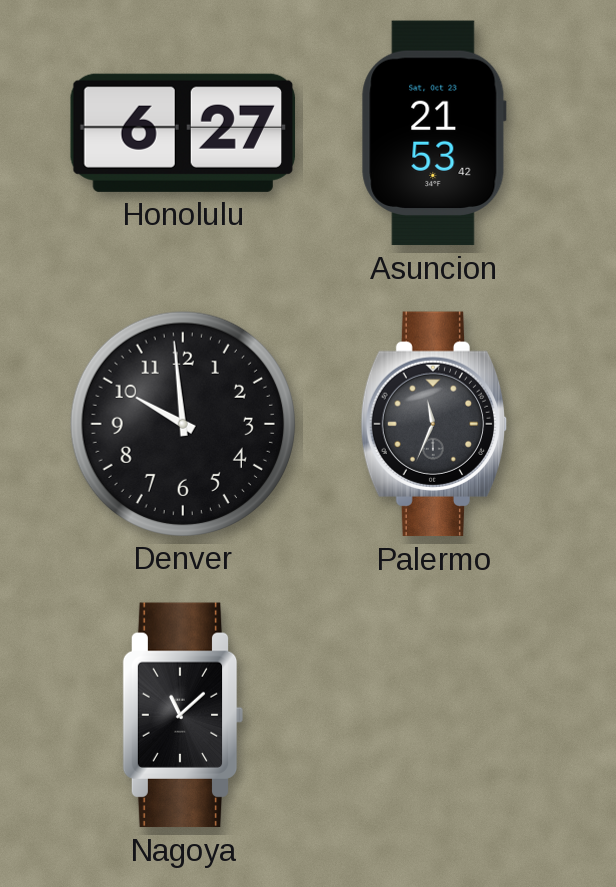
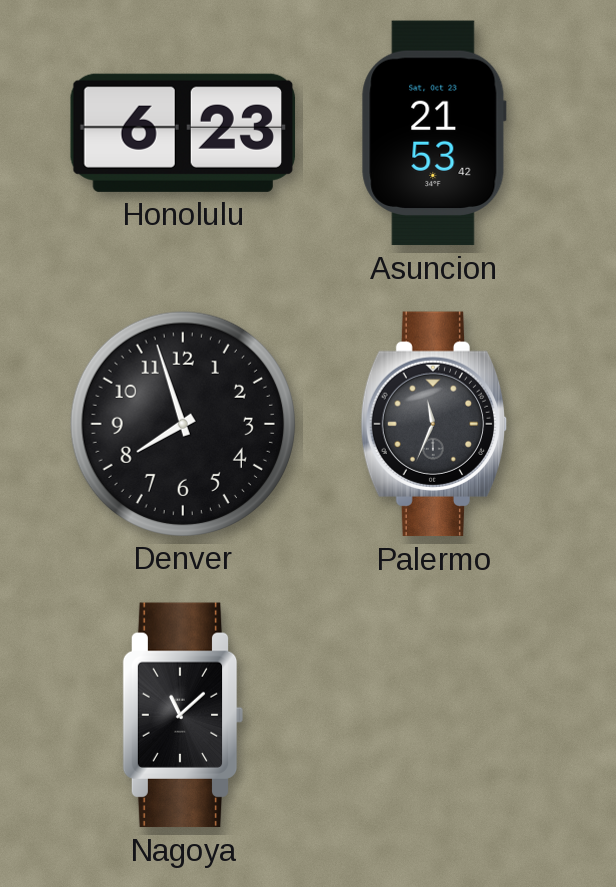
Honolulu: 6:27 -> 6:23
Denver: 9:59 -> 7:57
